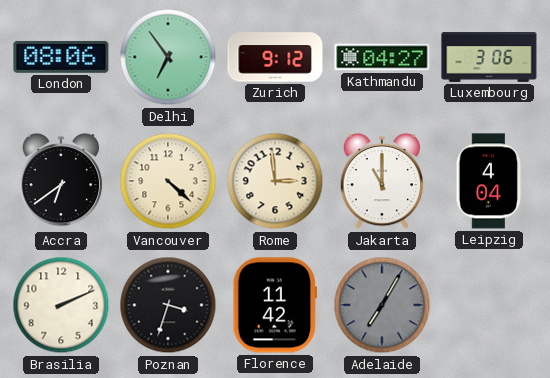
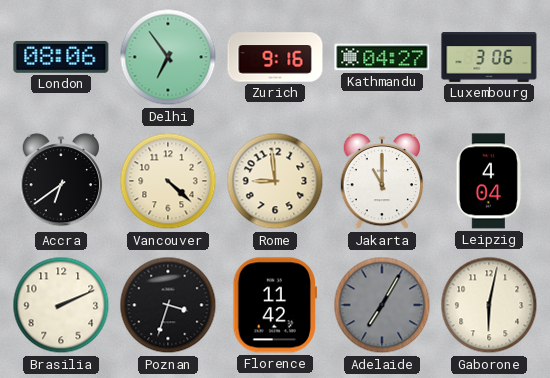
Zurich: 9:12 -> 9:16
Rome: 2:59 -> 8:59
Gaborone: none -> 6:02
